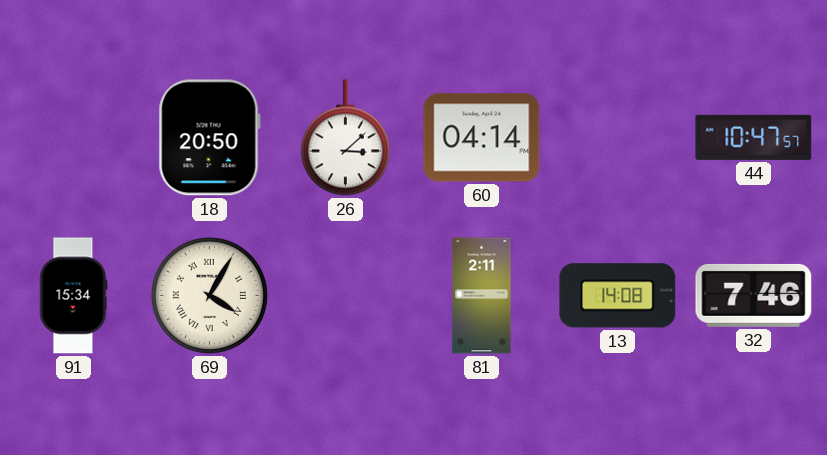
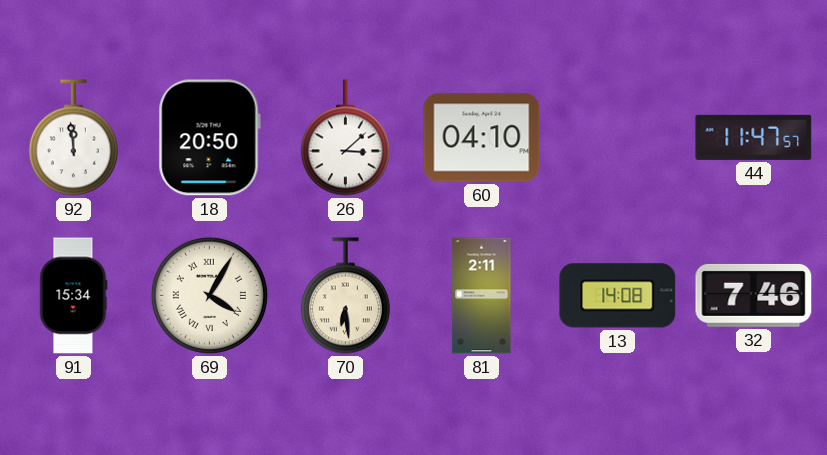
92: none -> 11:59
60: 04:14 -> 04:10
44: 10:47 -> 11:47
70: none -> 6:29
